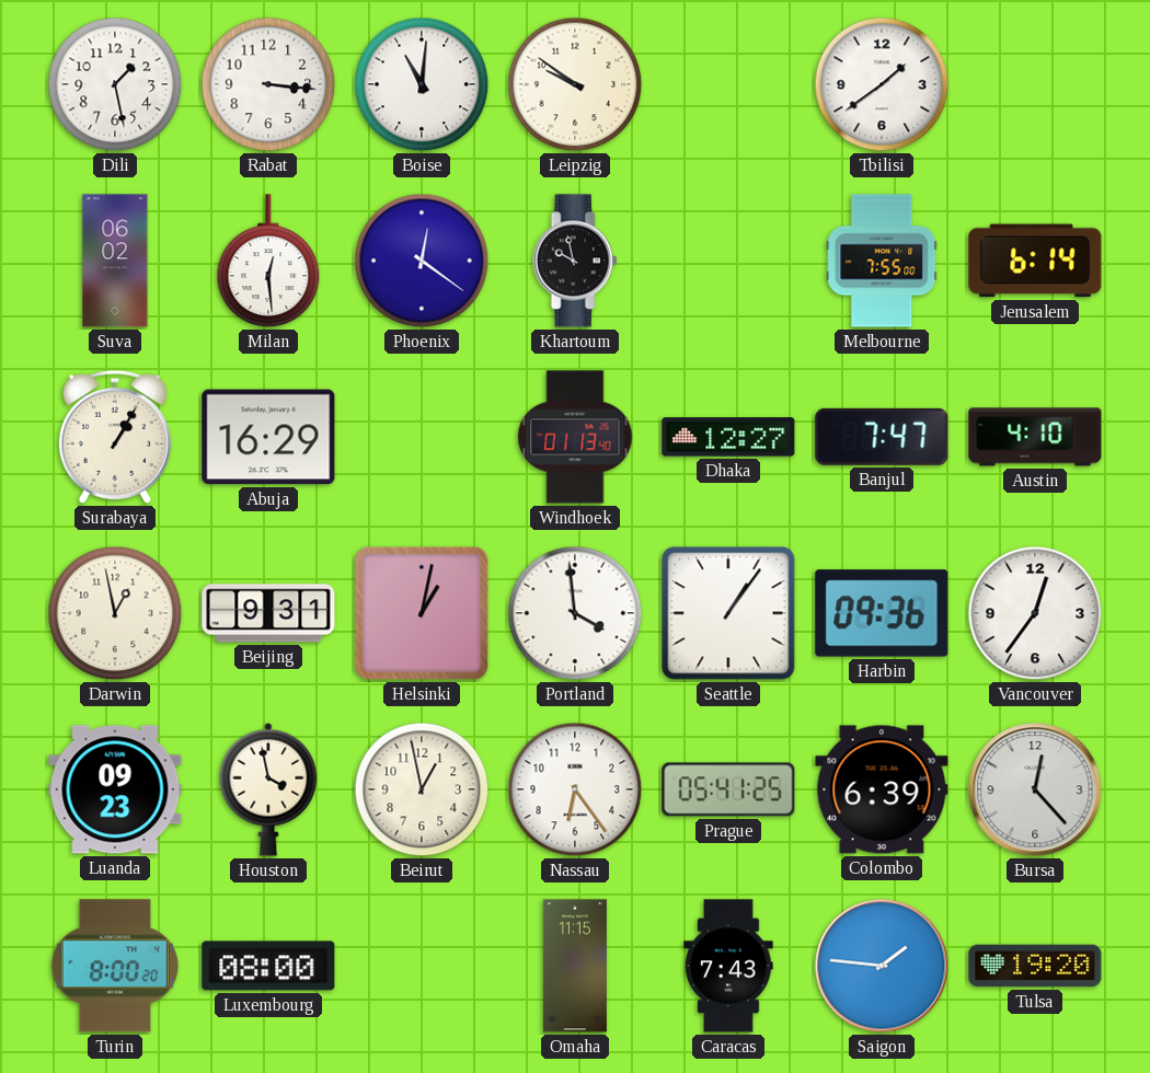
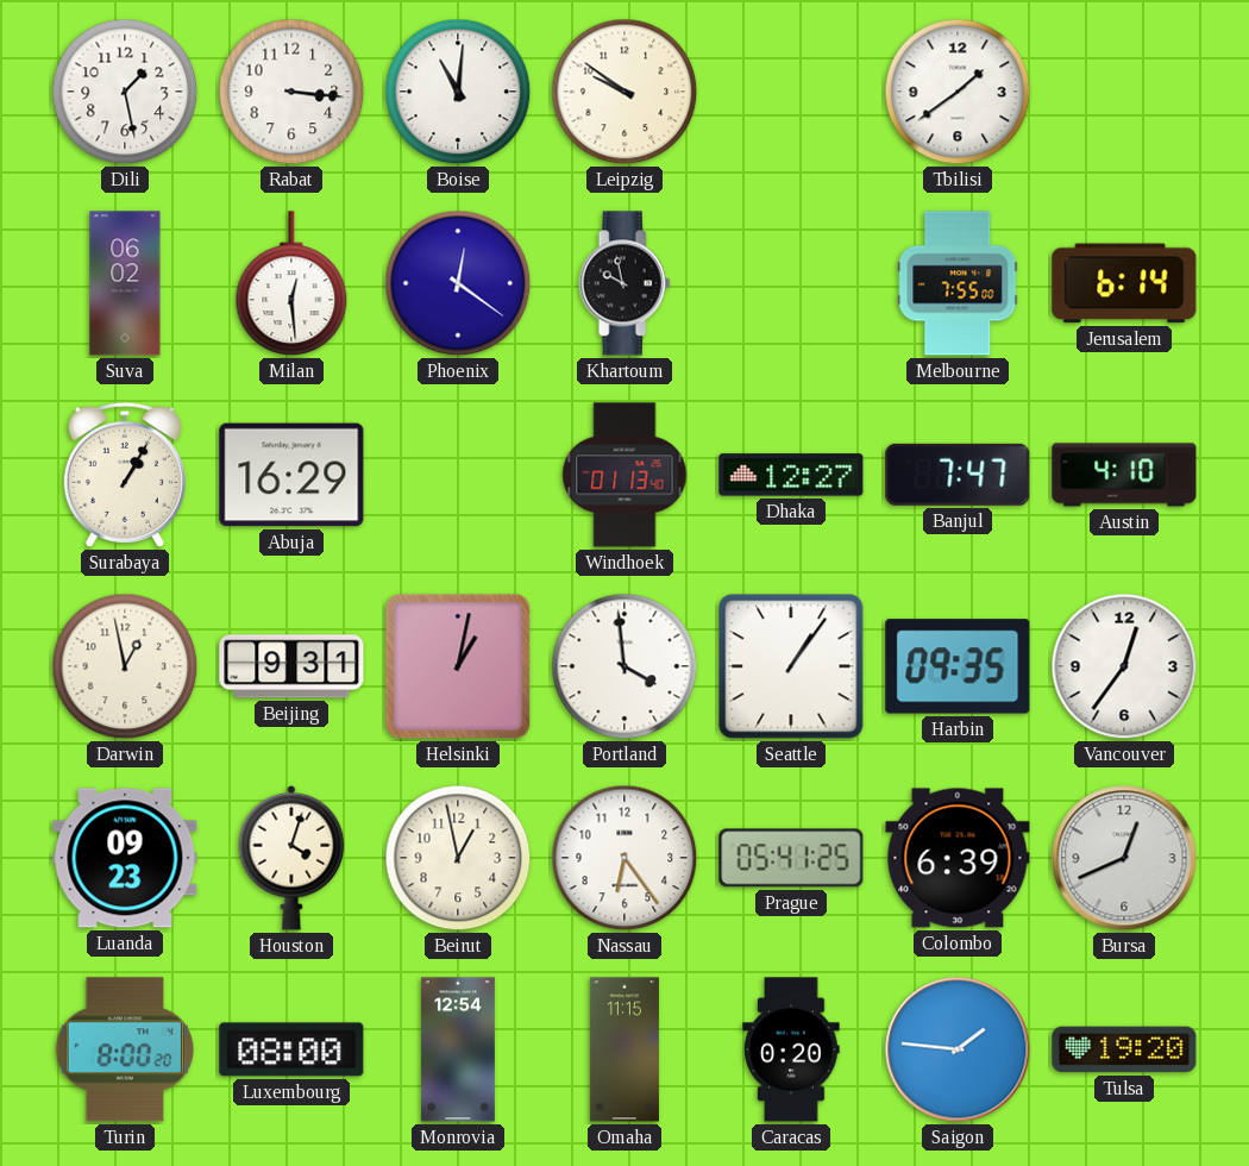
Harbin: 09:36 -> 09:35
Houston: 3:58 -> 4:03
Bursa: 12:23 -> 12:41
Monrovia: none -> 12:54
Caracas: 7:43 -> 0:20
